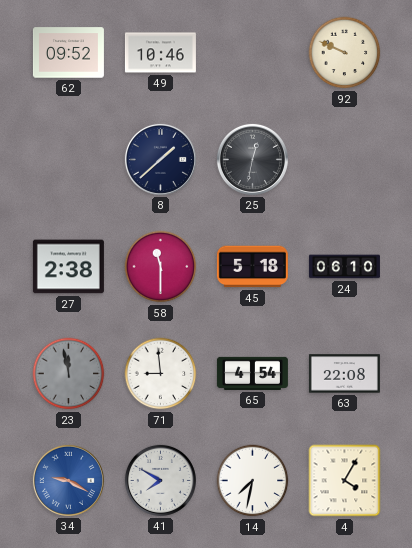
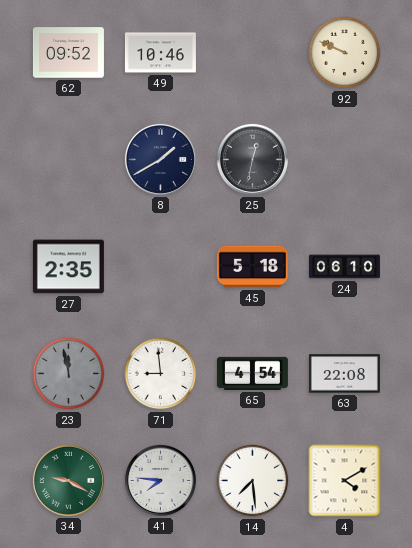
8: 1:38 -> 1:40
27: 2:38 -> 2:35
58: 11:30 -> none
34 dial: blue -> green
41: 7:50 -> 7:46
14: 7:32 -> 7:29
4: 4:05 -> 4:10
